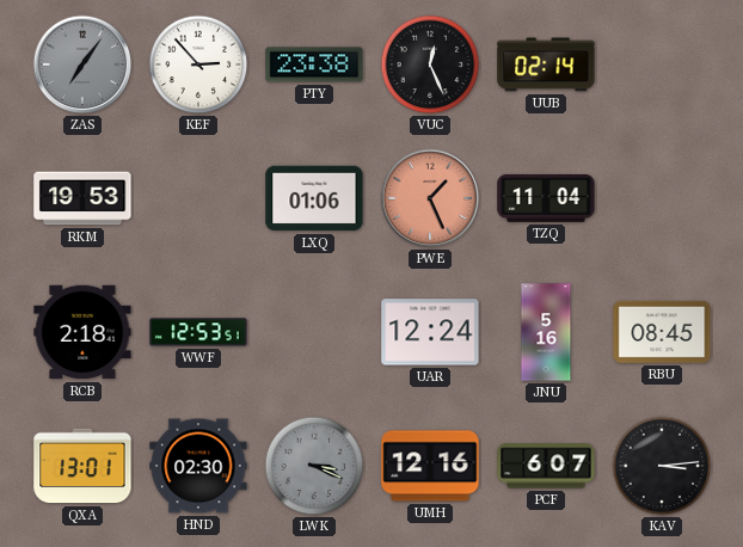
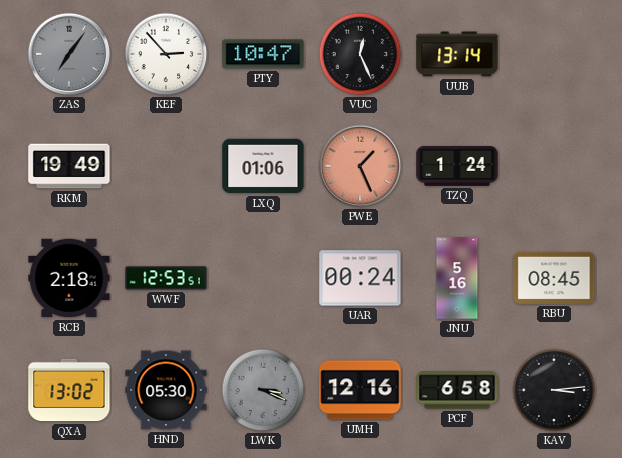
PTY: 23:38 -> 10:47
UUB: 02:14 -> 13:14
RKM: 19:53 -> 19:49
TZQ: 11:04 -> 1:24
UAR: 12:24 -> 00:24
QXA: 13:01 -> 13:02
HND: 02:30 -> 05:30
PCF: 6:07 -> 6:58
